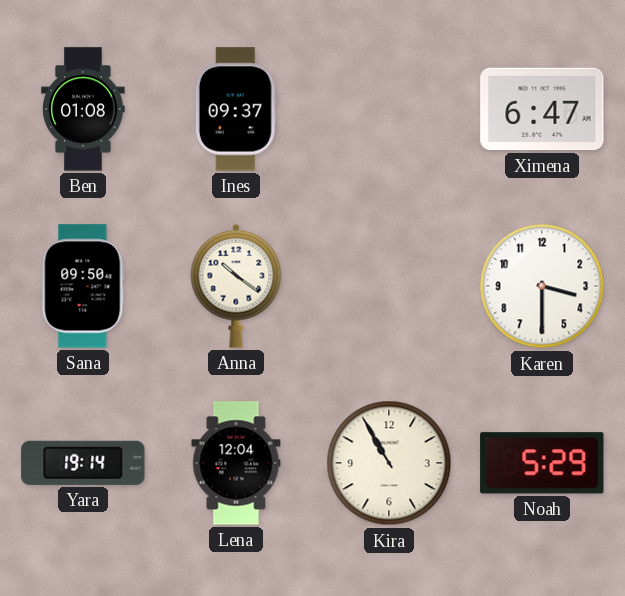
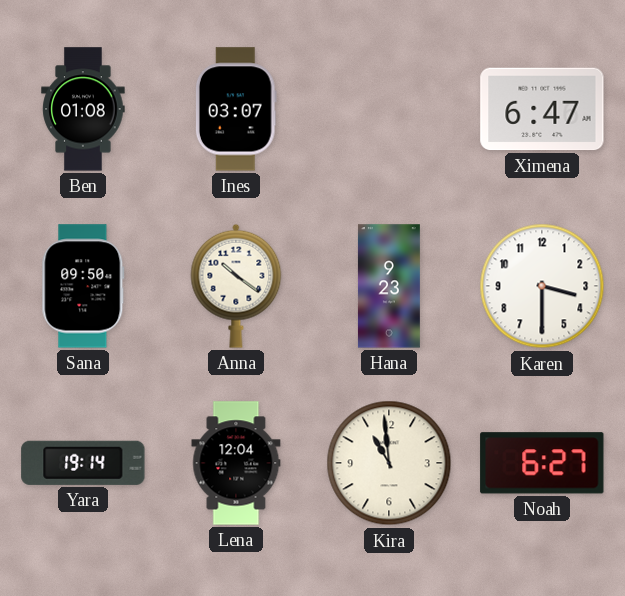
Ines: 09:37 -> 03:07
Hana: none -> 9:23
Kira: 10:55 -> 10:59
Noah: 5:29 -> 6:27
